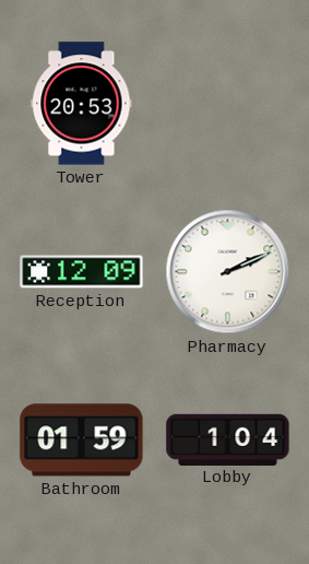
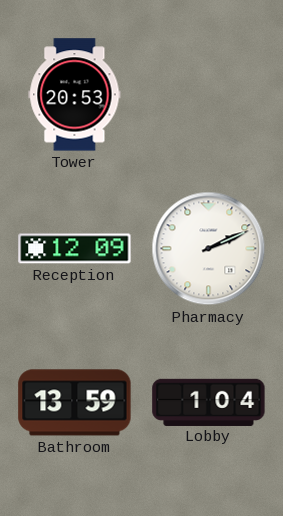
Bathroom: 01:59 -> 13:59
